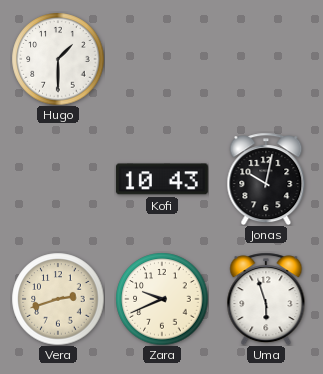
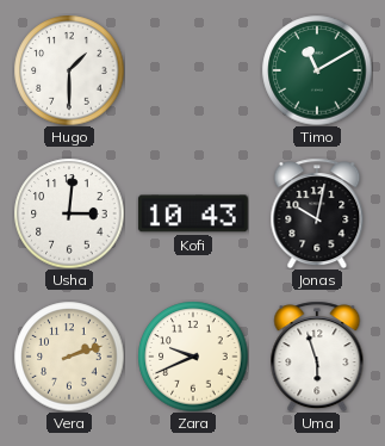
Timo: none -> 11:10
Usha: none -> 3:01
Vera: 2:42 -> 2:12
